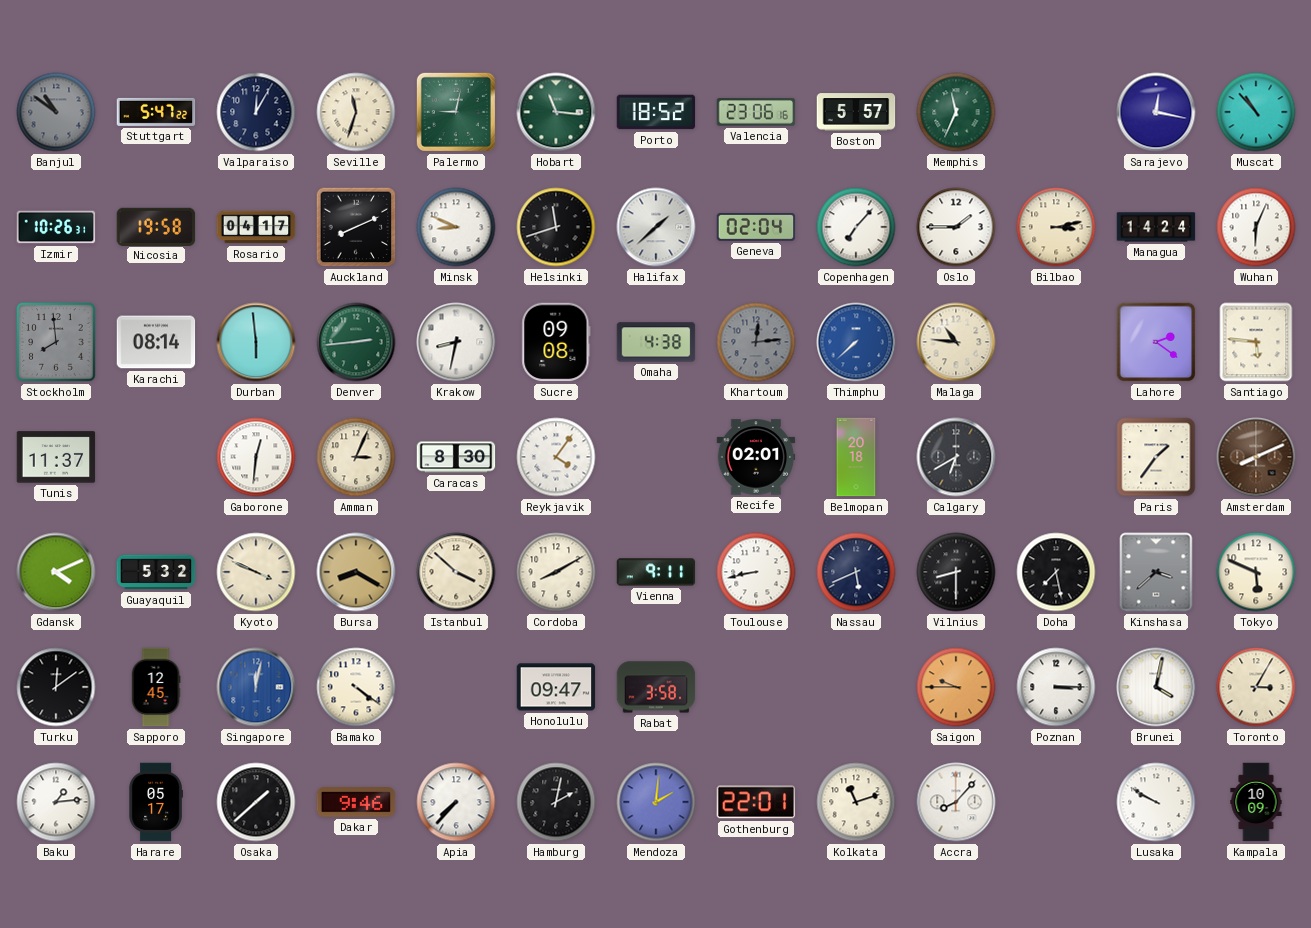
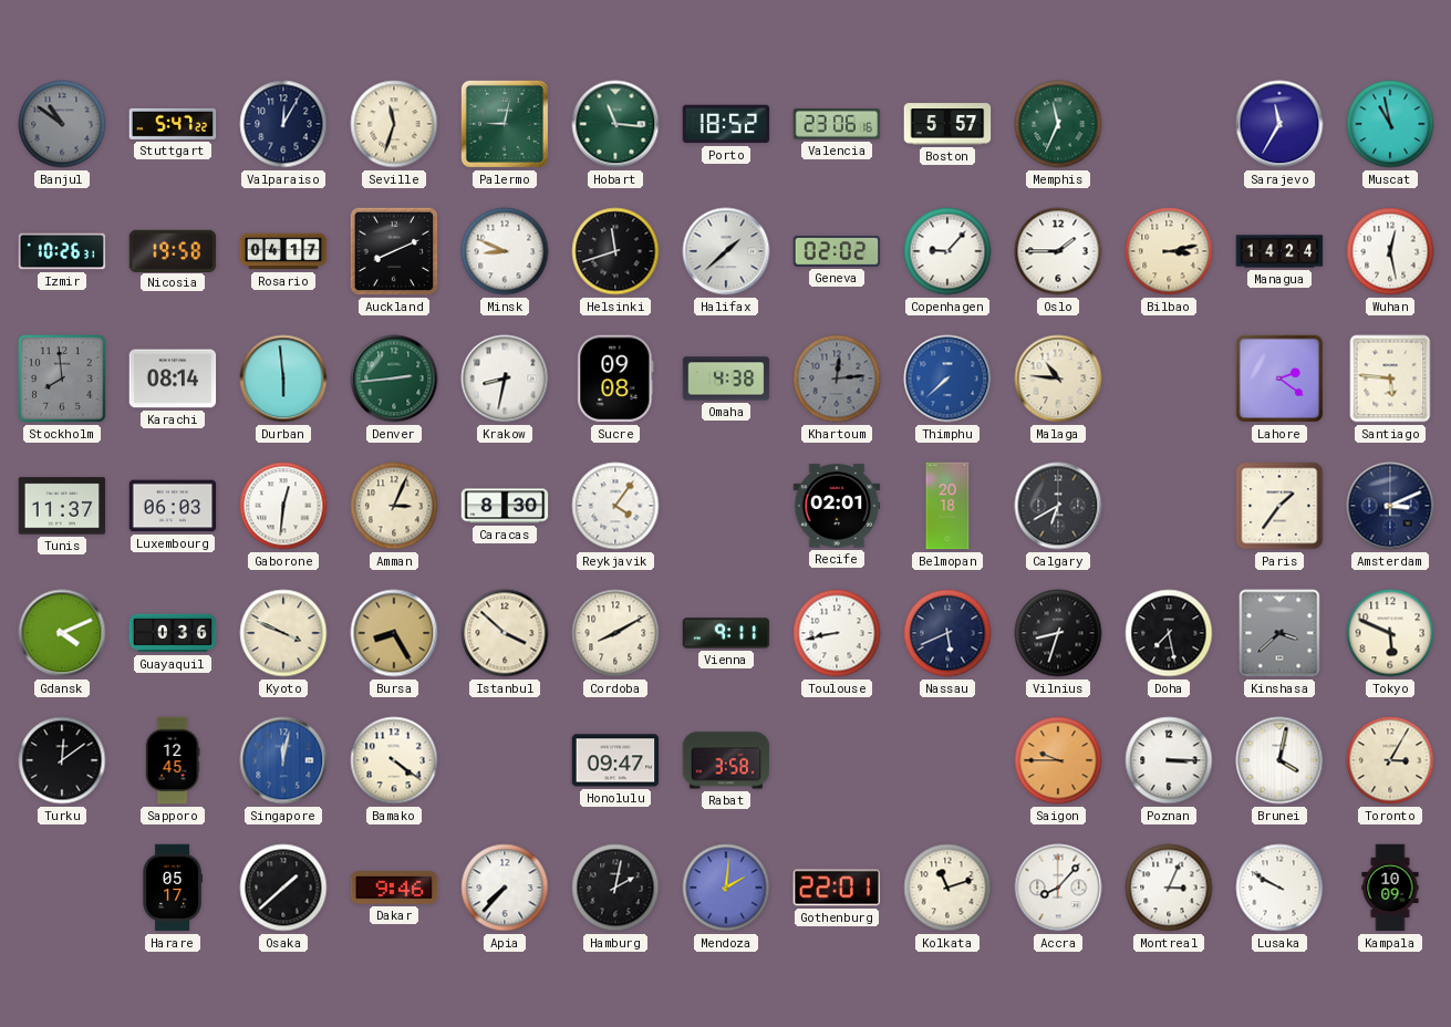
Sarajevo: 12:17 -> 11:35
Muscat: 10:53 -> 10:58
Geneva: 02:04 -> 02:02
Copenhagen: 7:07 -> 9:07
Wuhan: 6:04 -> 12:28
Luxembourg: none -> 06:03
Amsterdam: 8:11 -> 3:11
Amsterdam dial: brown -> navy
Guayaquil: 5:32 -> 0:36
Bursa: 8:20 -> 8:25
Vilnius: 8:30 -> 8:33
Baku: 1:14 -> none
Montreal: none -> 3:04
